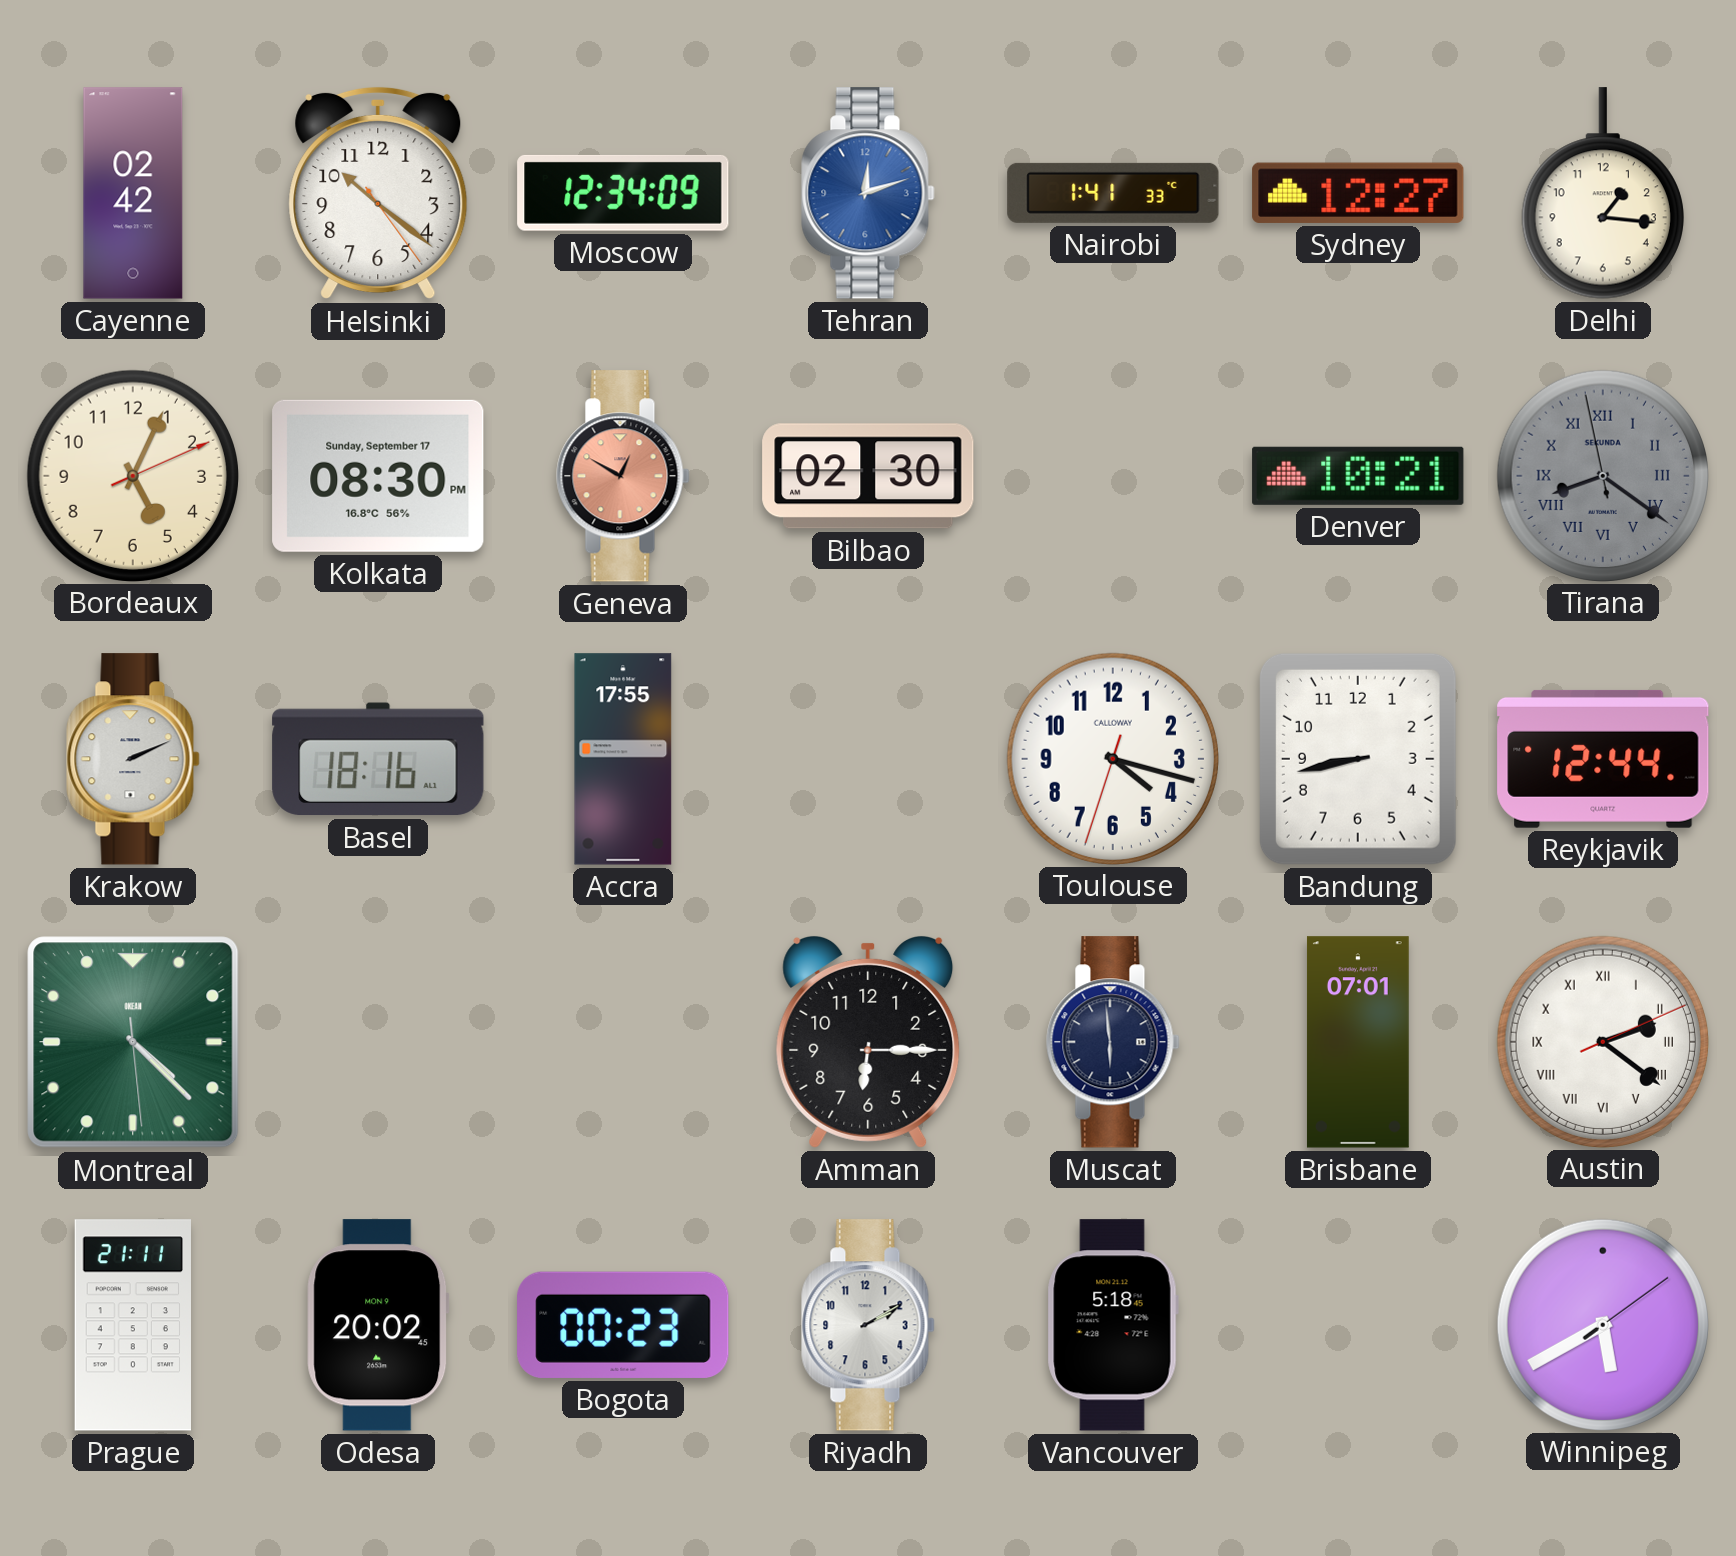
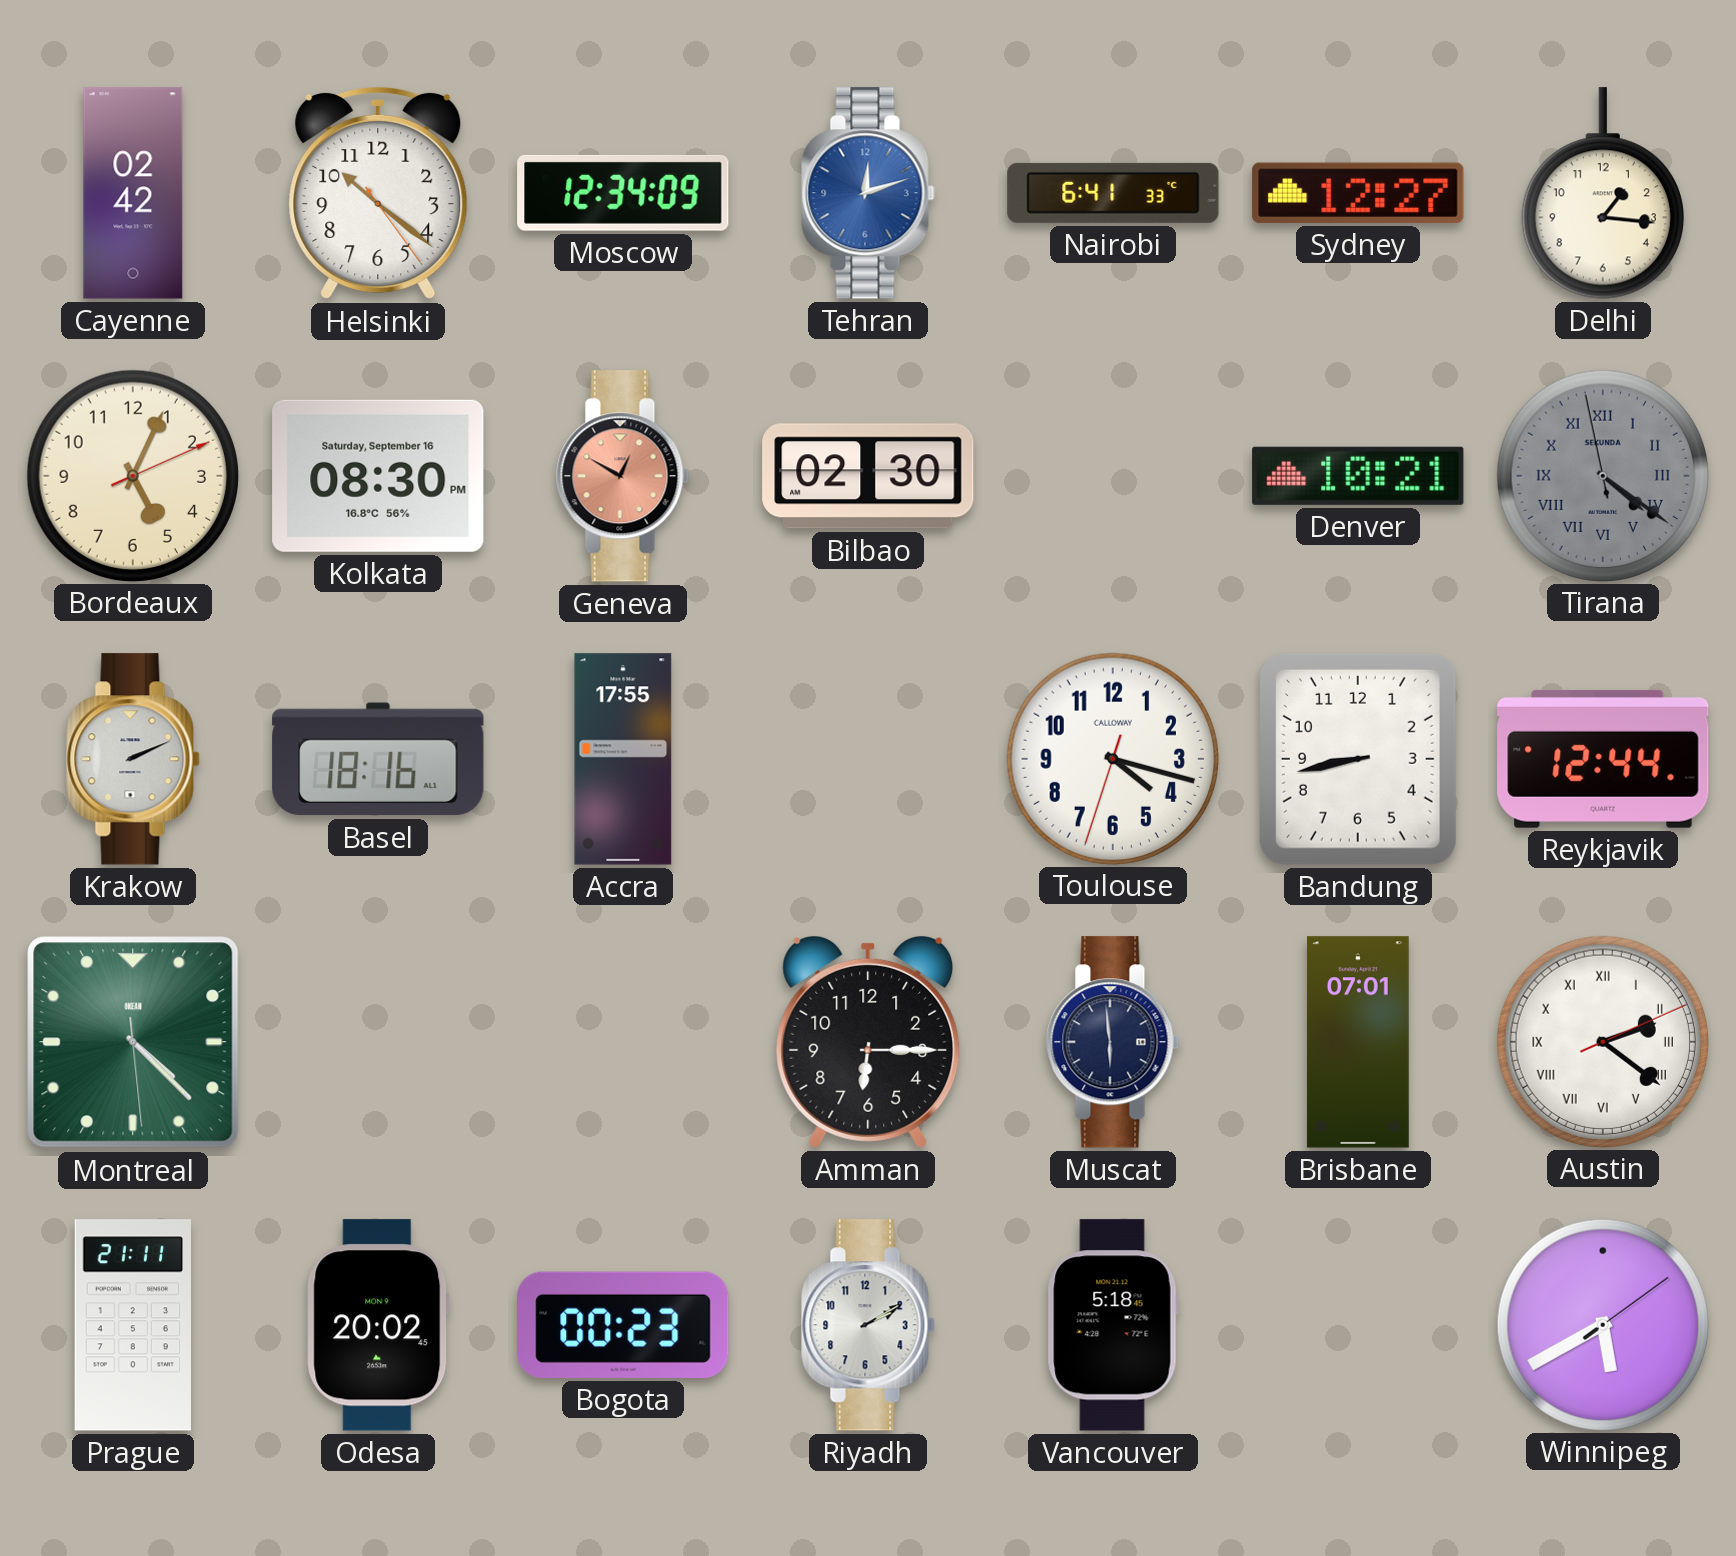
Nairobi: 1:41 -> 6:41
Kolkata date: Sunday, September 17 -> Saturday, September 16
Tirana: 8:20 -> 4:20
